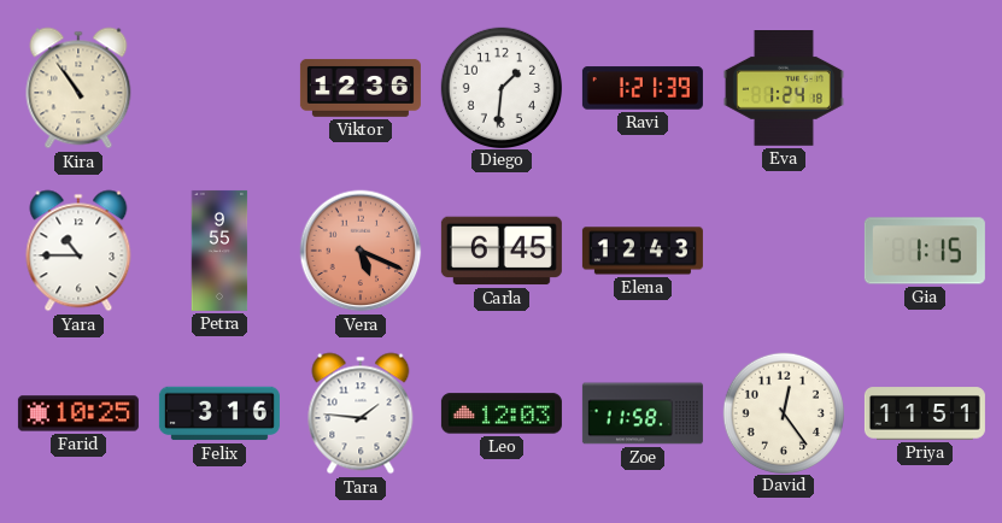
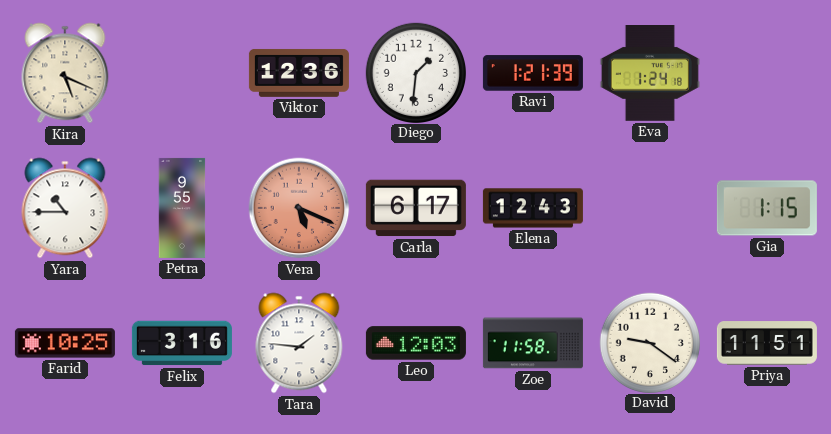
Kira: 10:54 -> 5:19
Carla: 6:45 -> 6:17
David: 12:24 -> 9:21
